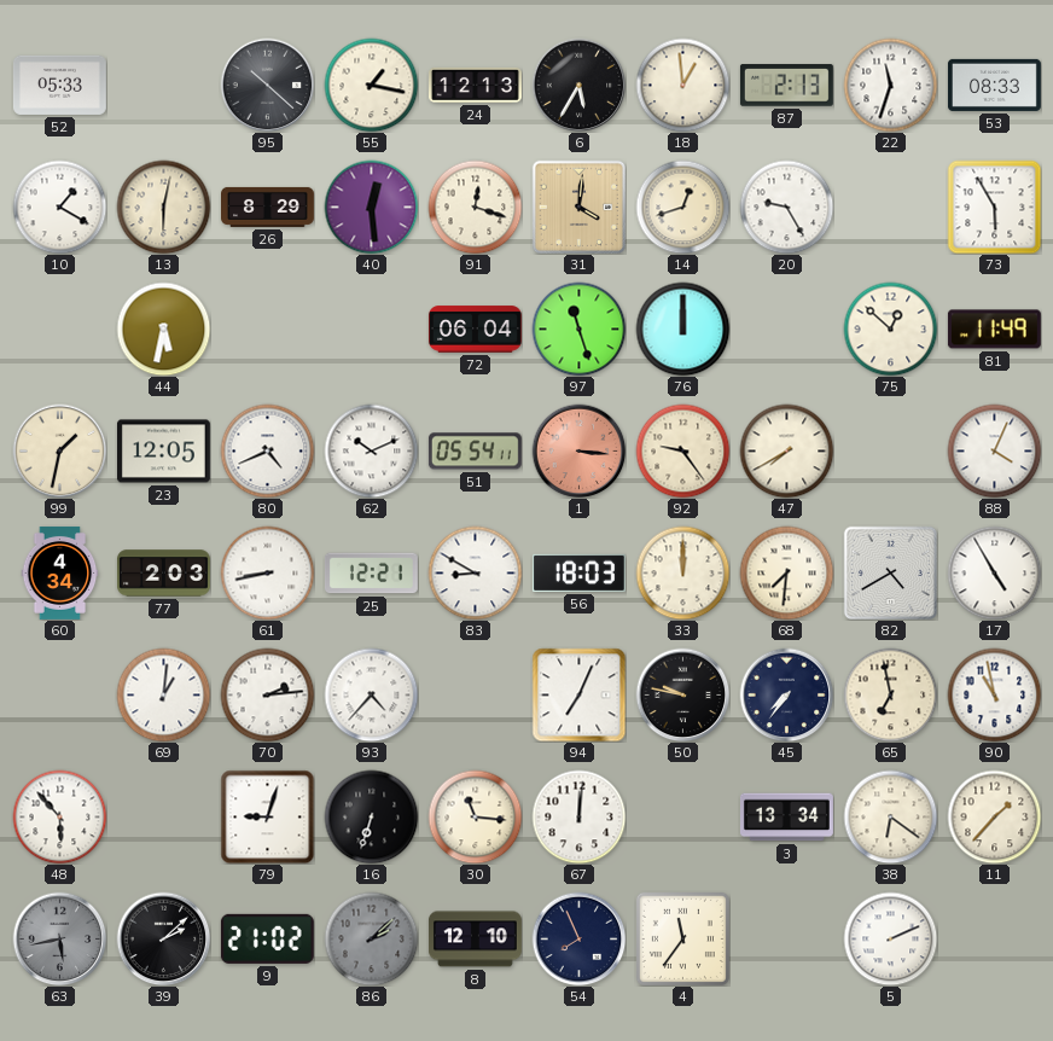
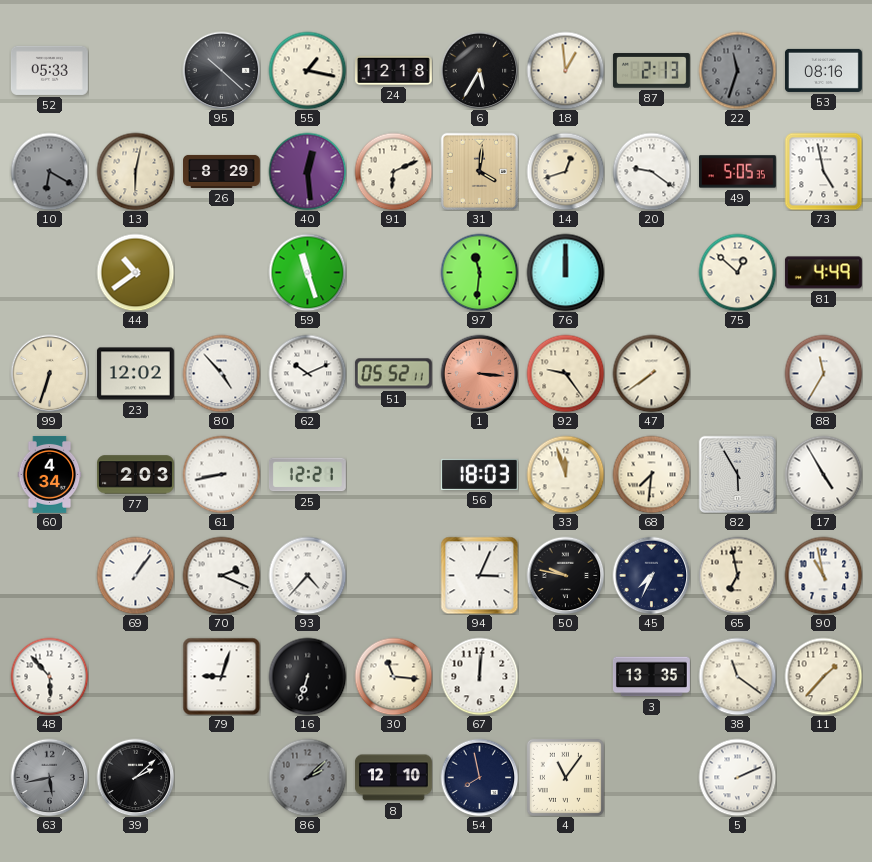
24: 12:13 -> 12:18
22 dial: white -> grey
53: 08:33 -> 08:16
10: 1:20 -> 6:20
10 dial: white -> grey
91: 12:18 -> 6:11
20: 9:25 -> 9:21
49: none -> 5:05
73: 5:55 -> 4:58
44: 5:32 -> 10:39
59: none -> 11:27
72: 06:04 -> none
97: 11:27 -> 11:31
81: 11:49 -> 4:49
99: 1:32 -> 6:33
23: 12:05 -> 12:02
80: 4:41 -> 4:53
51: 05:54 -> 05:52
47: 7:40 -> 7:39
88: 4:04 -> 11:35
83: 8:50 -> none
33: 12:00 -> 11:57
82: 4:40 -> 5:55
69: 1:01 -> 1:06
70: 2:14 -> 2:19
94: 7:04 -> 3:04
45: 7:36 -> 7:34
3: 13:34 -> 13:35
38: 6:21 -> 11:21
9: 21:02 -> none
54: 7:56 -> 7:58
4: 11:36 -> 11:06
